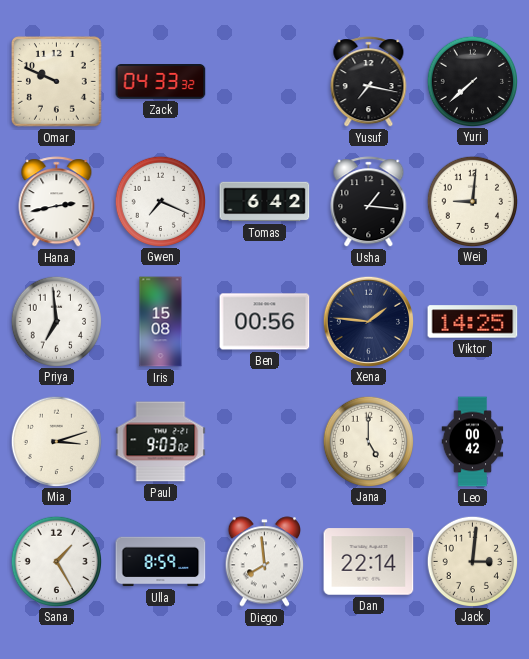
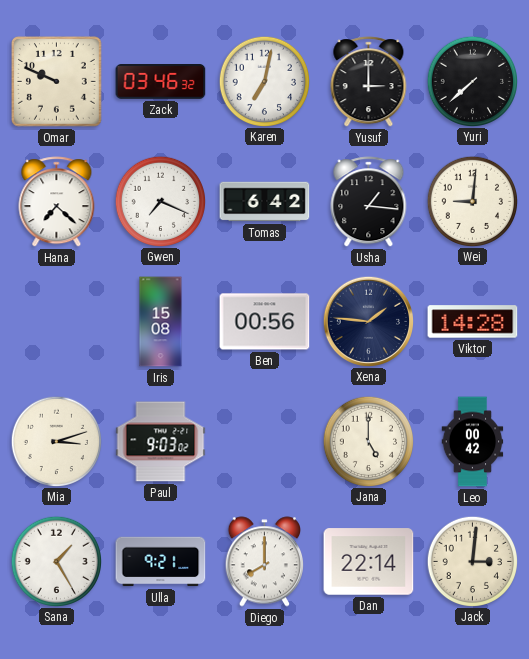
Zack: 04:33 -> 03:46
Karen: none -> 7:02
Yusuf: 7:17 -> 3:00
Hana: 2:43 -> 7:22
Priya: 6:59 -> none
Viktor: 14:25 -> 14:28
Ulla: 8:59 -> 9:21
Diego: 7:59 -> 8:00
